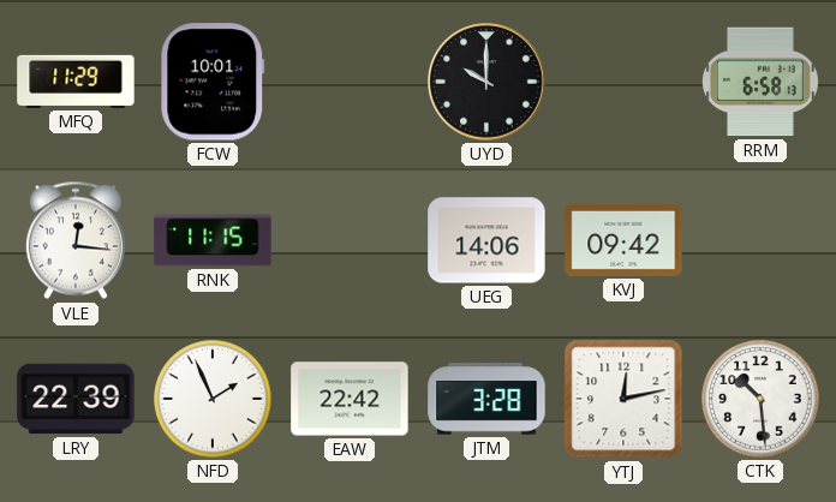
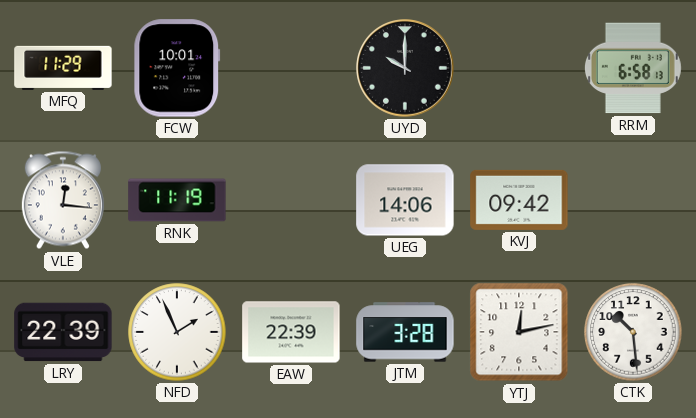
RNK: 11:15 -> 11:19
EAW: 22:42 -> 22:39
